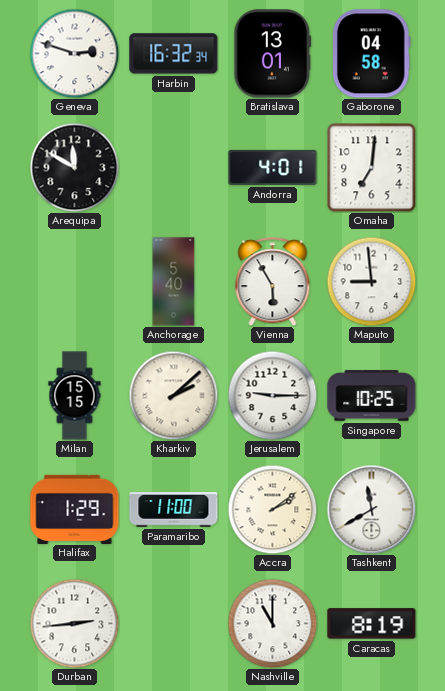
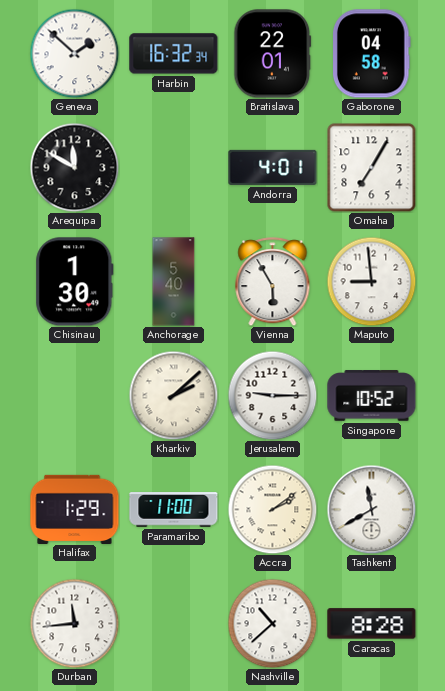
Geneva: 2:48 -> 1:52
Bratislava: 13:01 -> 22:01
Omaha: 7:01 -> 7:05
Chisinau: none -> 1:30
Milan: 15:15 -> none
Singapore: 10:25 -> 10:52
Durban: 2:44 -> 11:44
Nashville: 11:00 -> 10:38
Caracas: 8:19 -> 8:28
